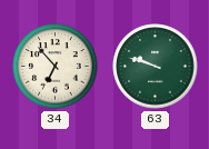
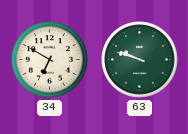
34: 6:53 -> 6:50
